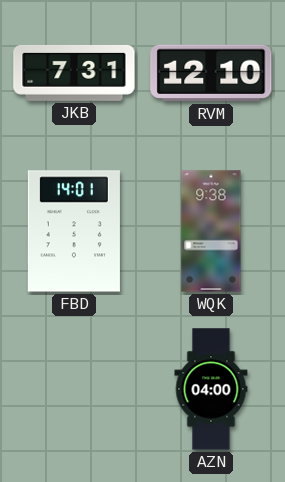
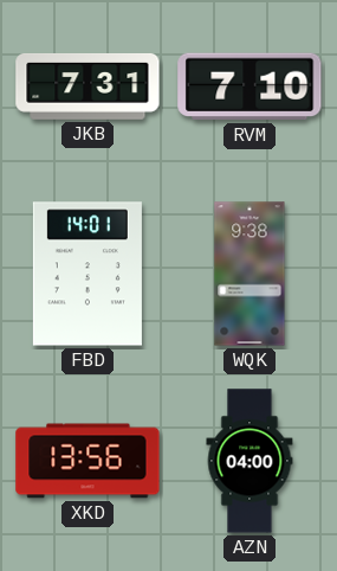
RVM: 12:10 -> 7:10
XKD: none -> 13:56
